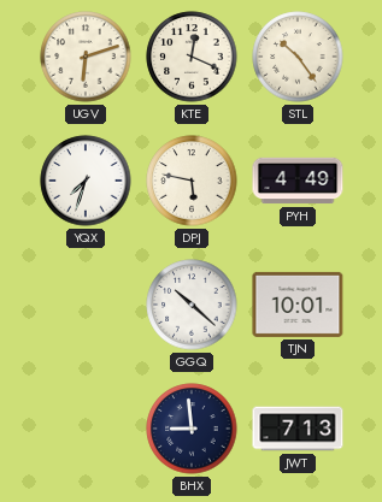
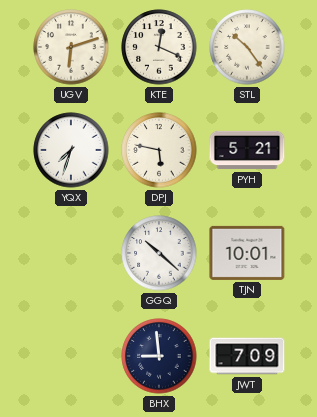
PYH: 4:49 -> 5:21
JWT: 7:13 -> 7:09
